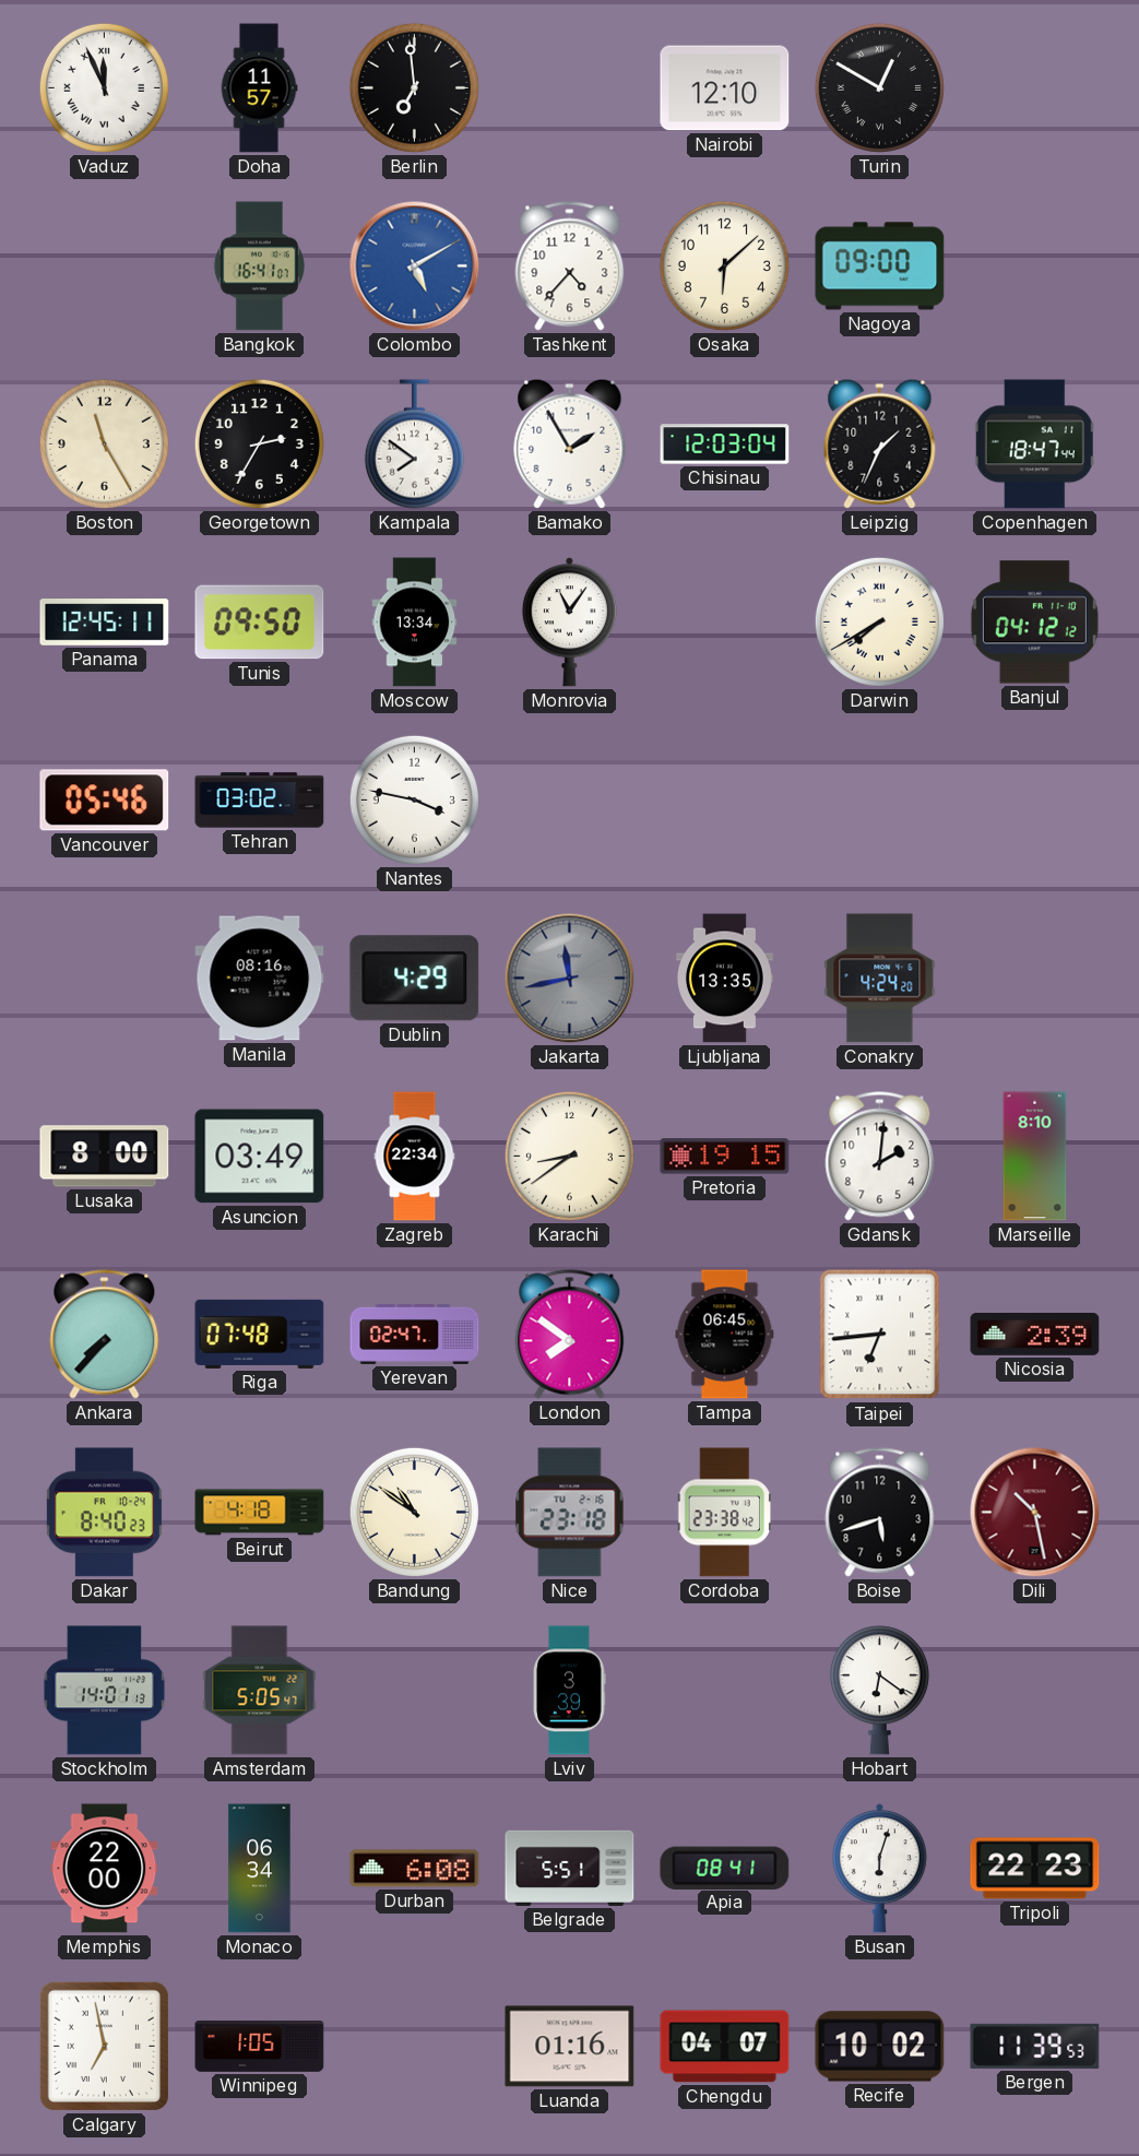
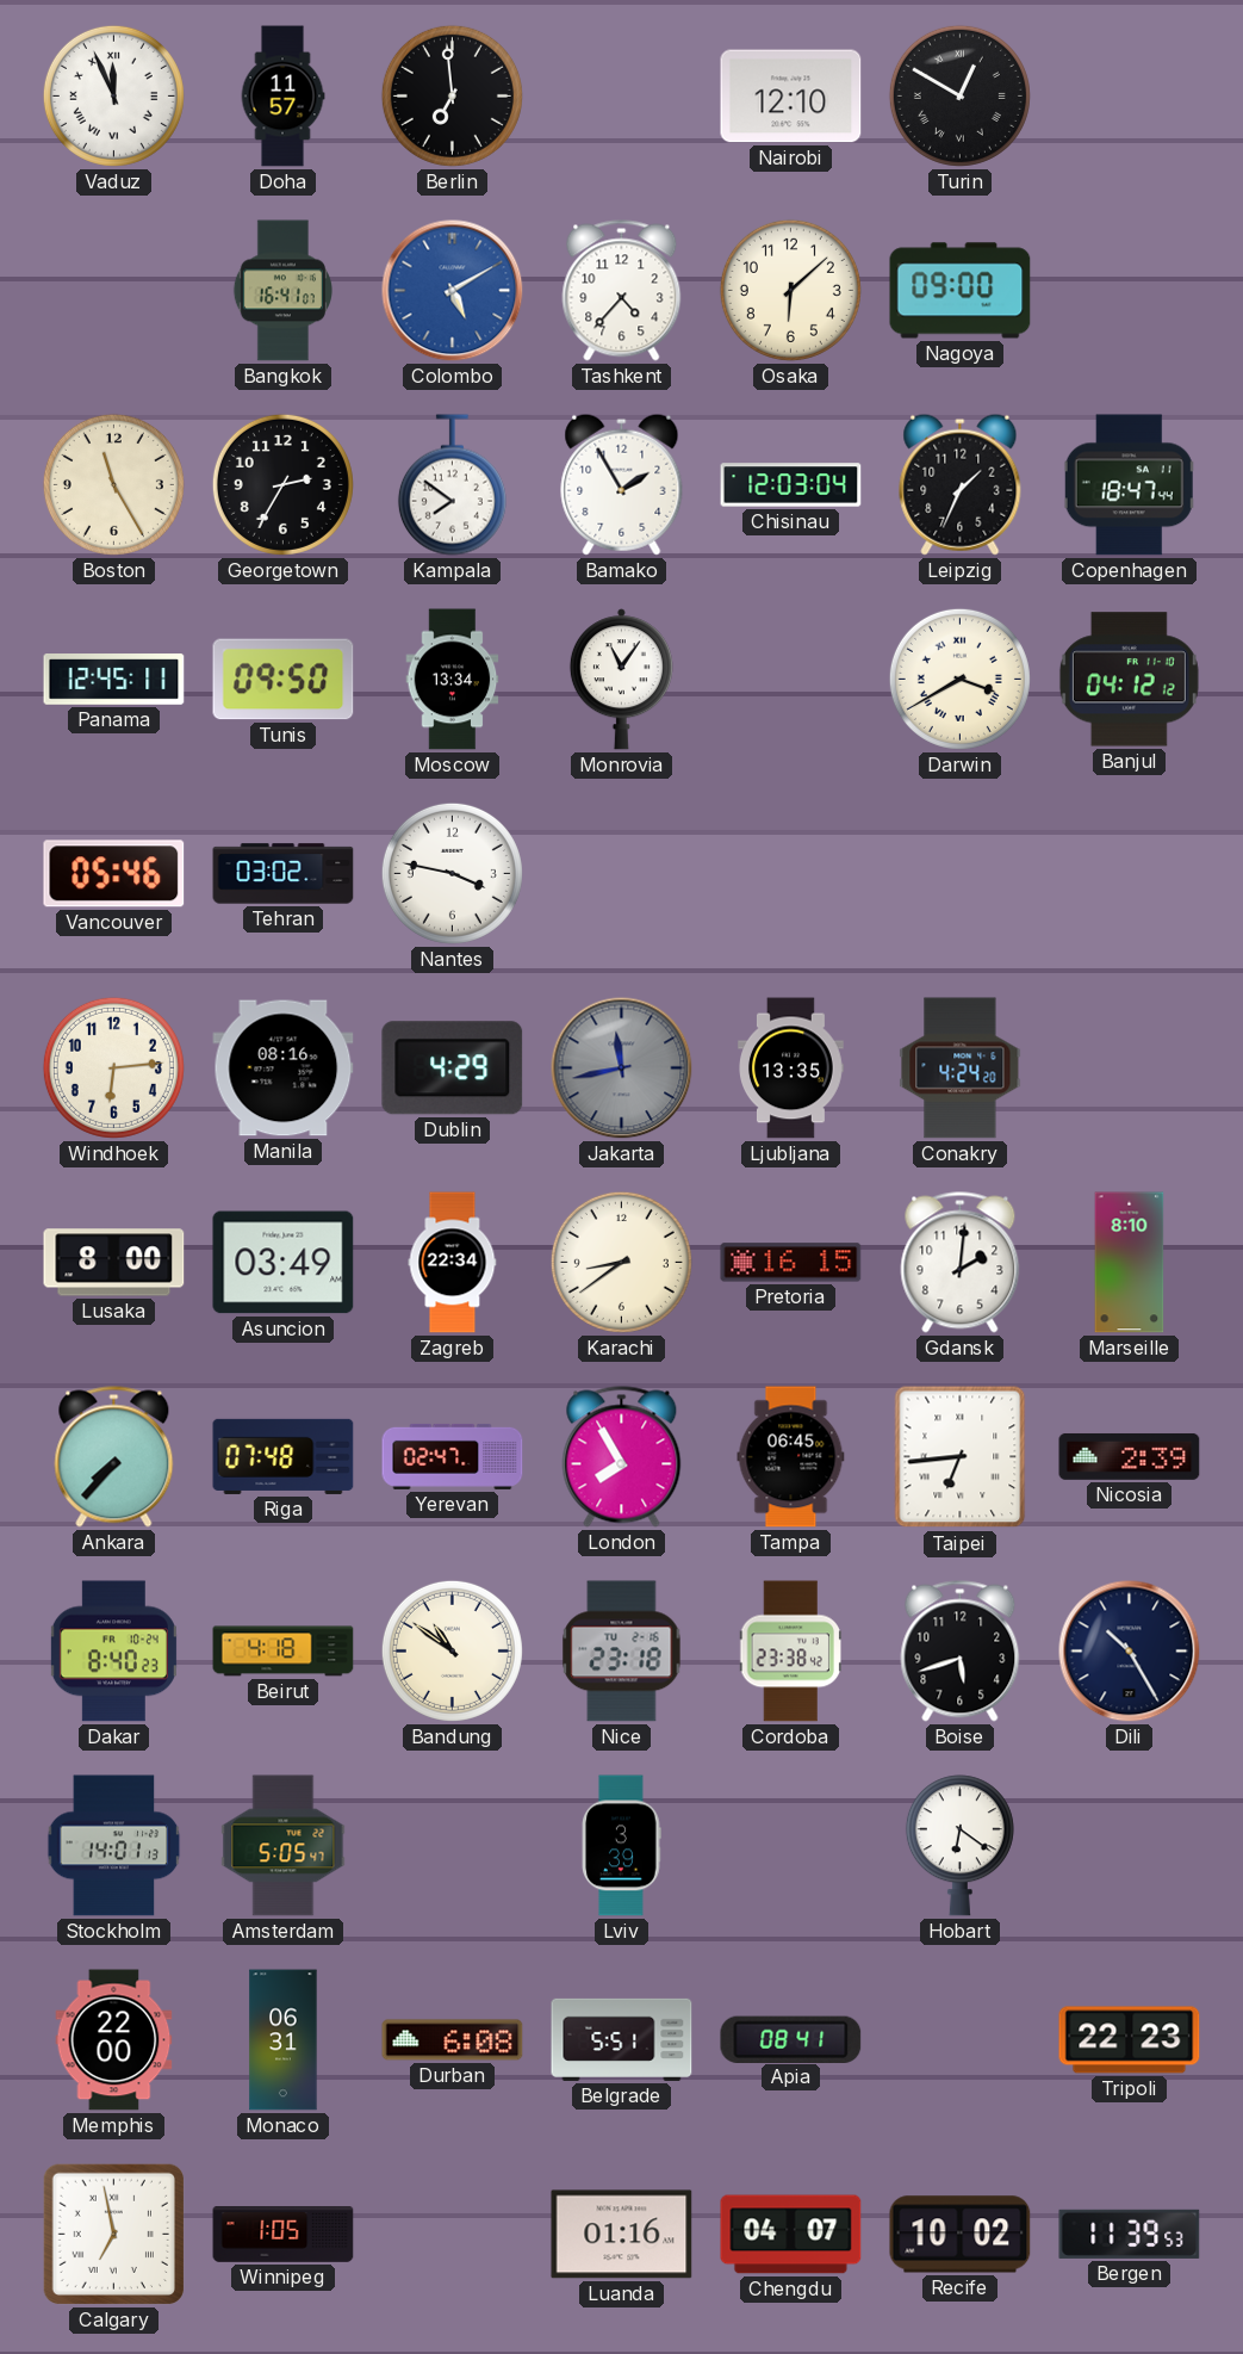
Darwin: 7:40 -> 3:40
Windhoek: none -> 6:14
Pretoria: 19:15 -> 16:15
London: 7:51 -> 7:55
Dili: 10:28 -> 10:25
Dili dial: burgundy -> navy
Monaco: 06:34 -> 06:31
Busan: 6:03 -> none
